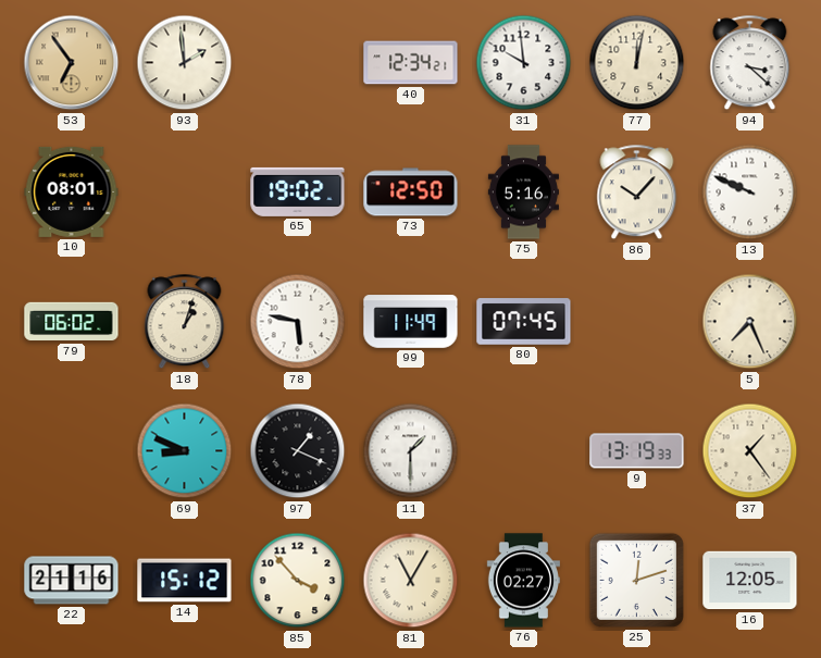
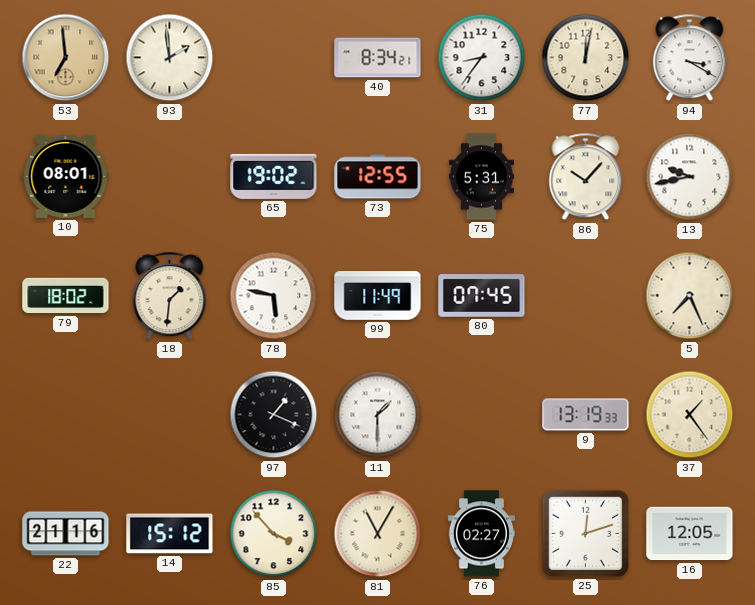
53: 6:54 -> 6:59
40: 12:34 -> 8:34
31: 9:59 -> 8:36
94: 3:22 -> 3:20
73: 12:50 -> 12:55
75: 5:16 -> 5:31
13: 9:49 -> 9:43
79: 06:02 -> 18:02
18: 1:03 -> 1:31
69: 8:49 -> none
